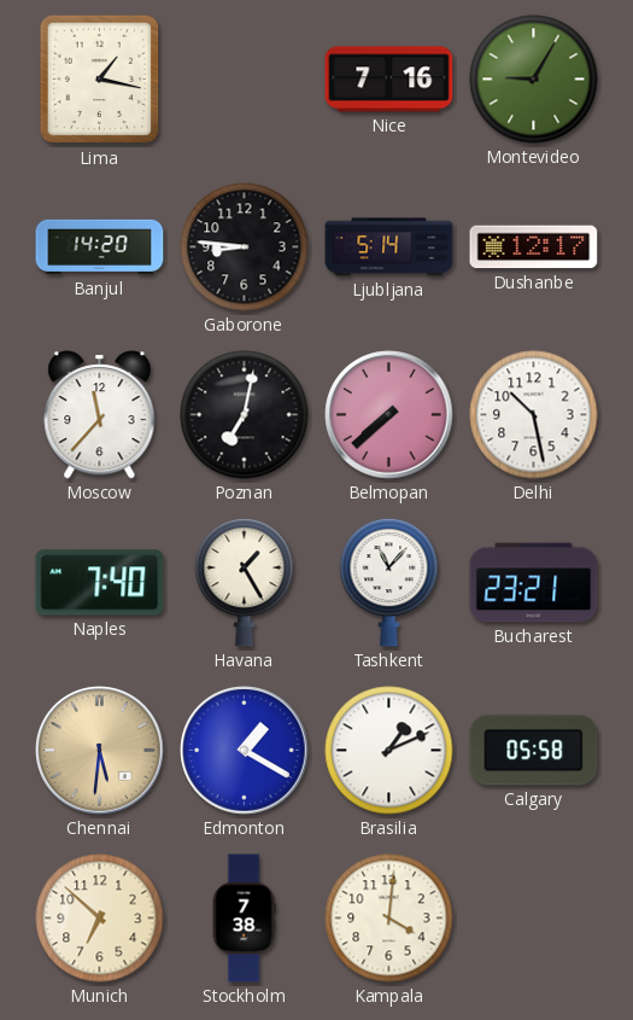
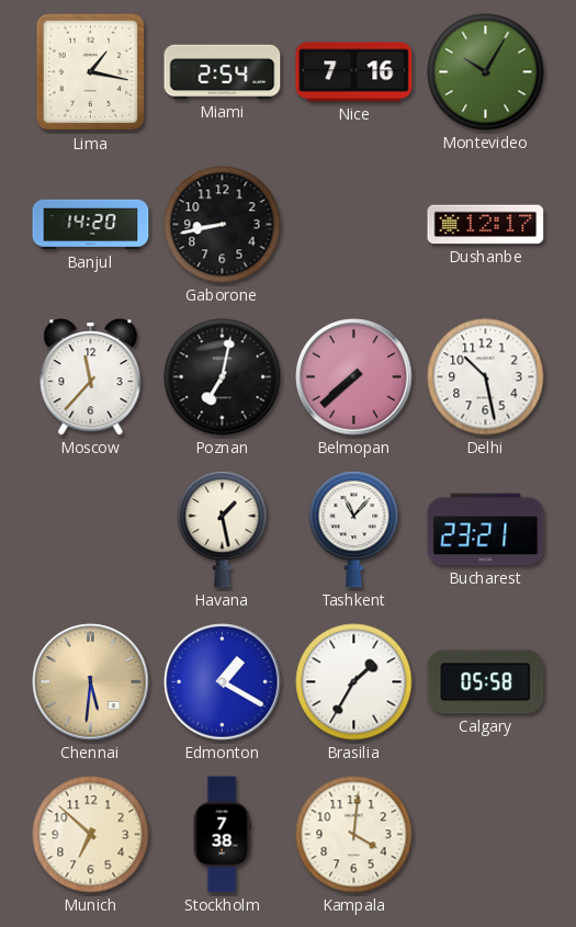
Miami: none -> 2:54
Montevideo: 9:05 -> 10:05
Gaborone: 8:46 -> 8:43
Ljubljana: 5:14 -> none
Naples: 7:40 -> none
Havana: 1:25 -> 1:28
Brasilia: 1:11 -> 1:35
